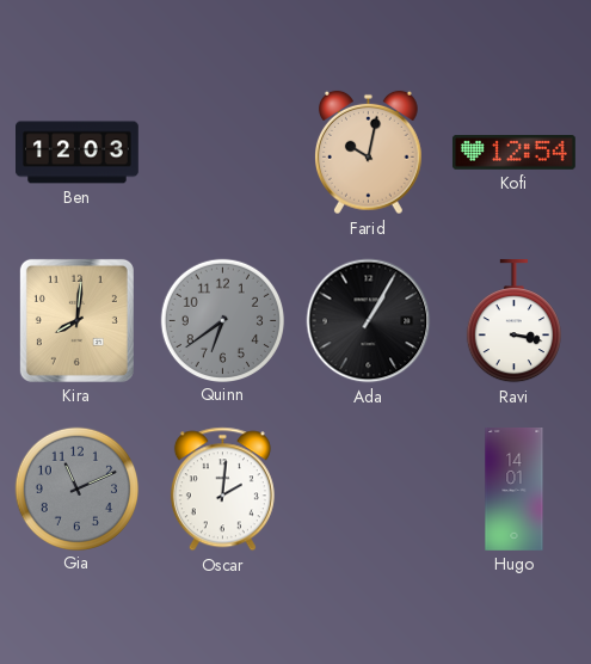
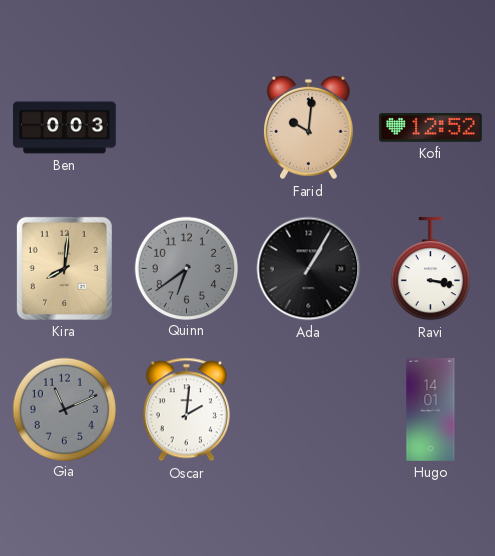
Ben: 12:03 -> 0:03
Farid: 10:02 -> 10:01
Kofi: 12:54 -> 12:52
